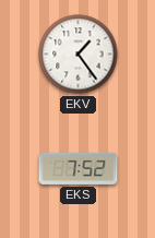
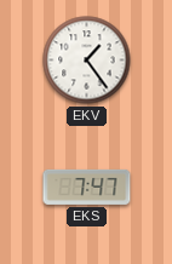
EKS: 7:52 -> 7:47
